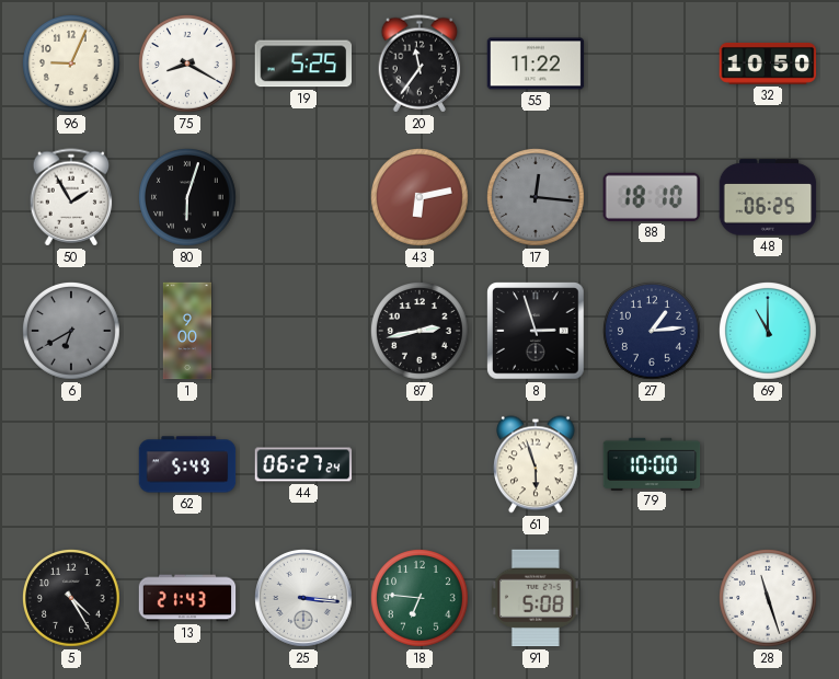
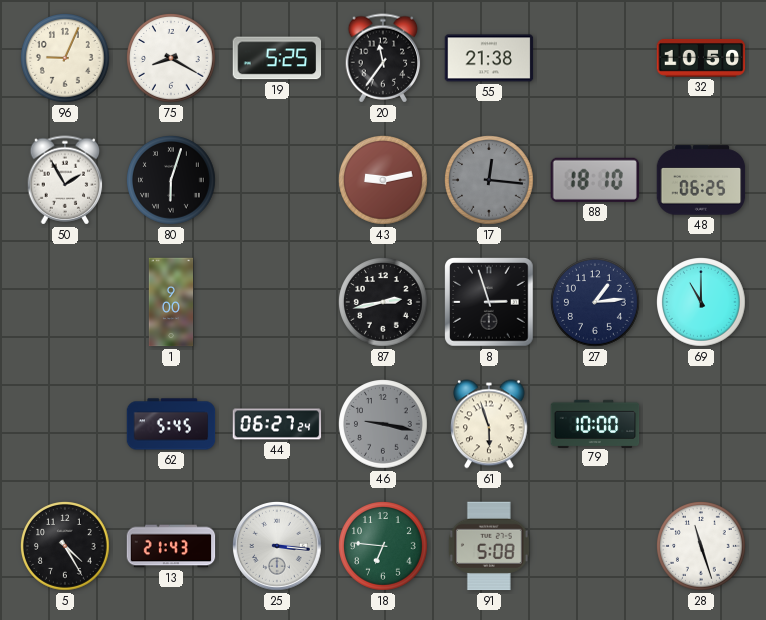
55: 11:22 -> 21:38
43: 6:13 -> 9:13
6: 6:40 -> none
62: 5:49 -> 5:45
46: none -> 9:17
